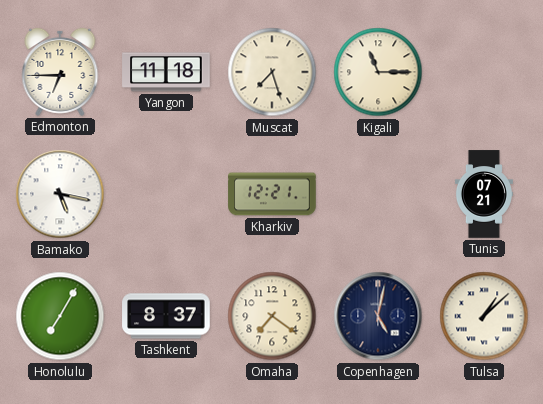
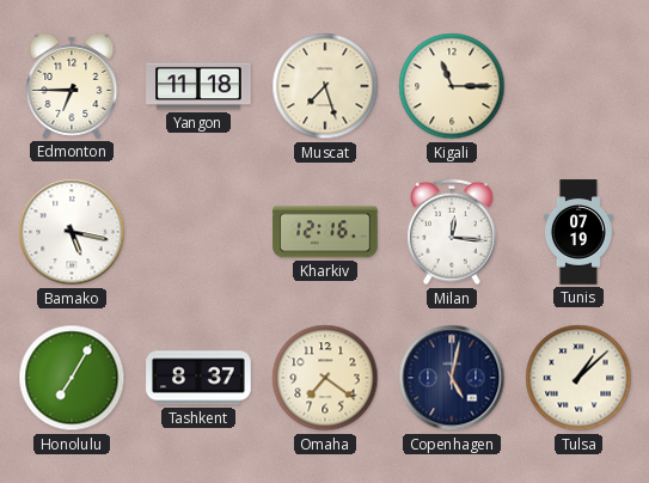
Kharkiv: 12:21 -> 12:16
Milan: none -> 12:16
Tunis: 07:21 -> 07:19
